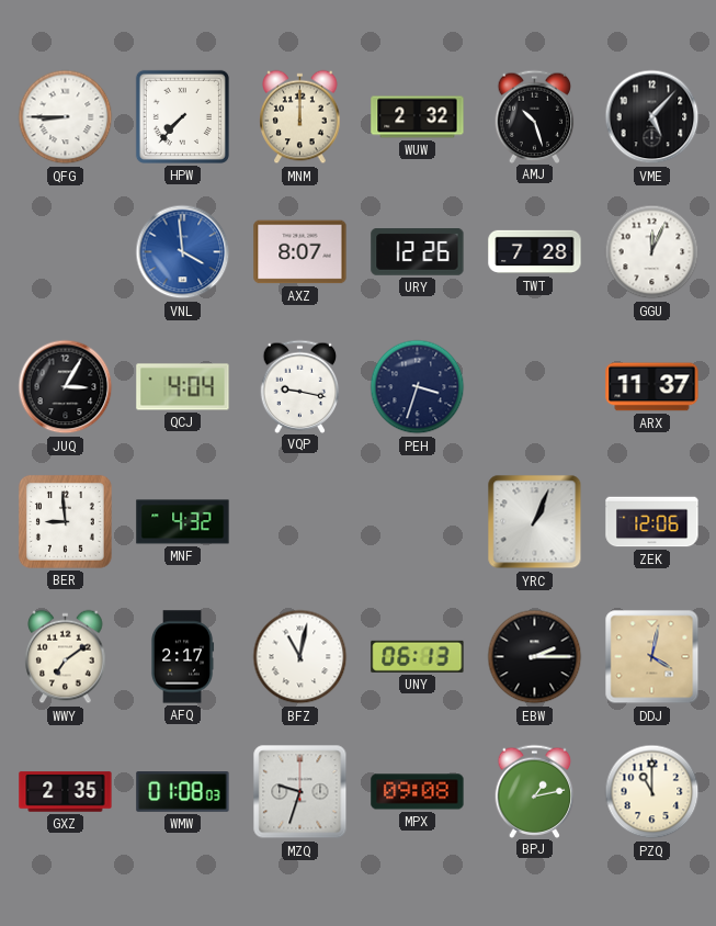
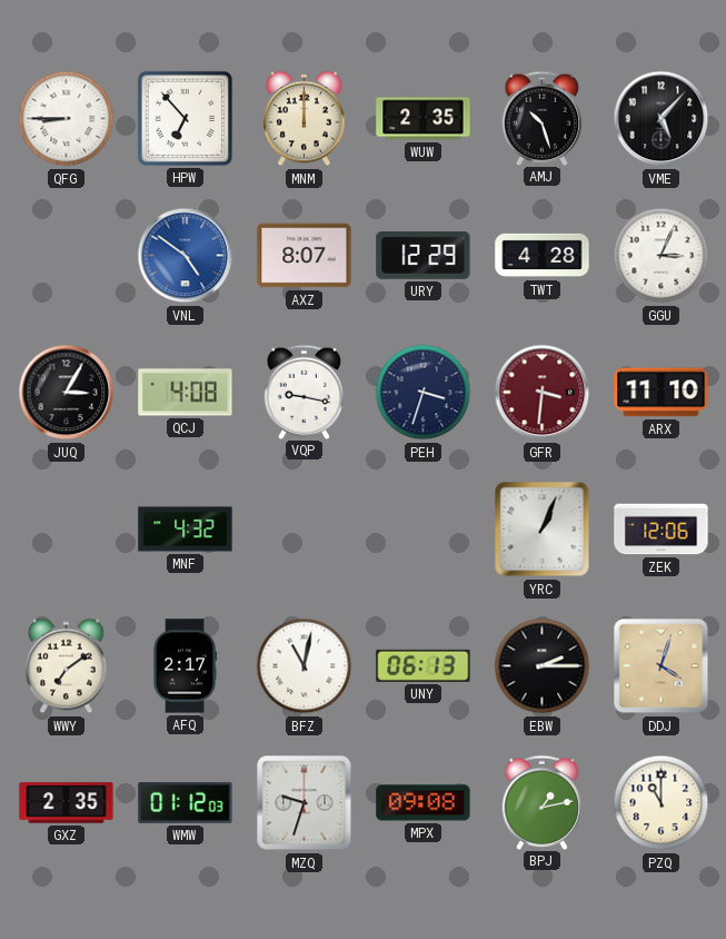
HPW: 7:37 -> 6:53
WUW: 2:32 -> 2:35
VNL: 3:59 -> 4:51
URY: 12:26 -> 12:29
TWT: 7:28 -> 4:28
GGU: 12:04 -> 3:04
QCJ: 4:04 -> 4:08
GFR: none -> 3:31
ARX: 11:37 -> 11:10
BER: 8:59 -> none
DDJ: 4:02 -> 4:03
WMW: 01:08 -> 01:12
